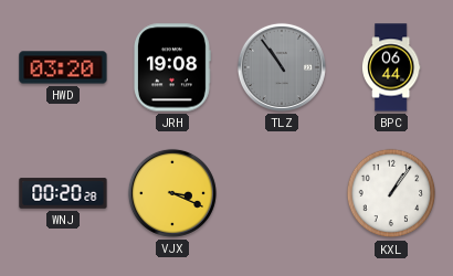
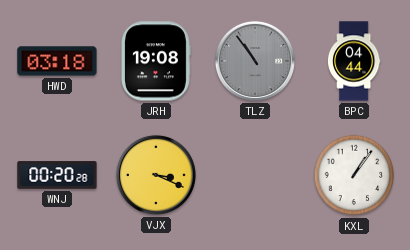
HWD: 03:20 -> 03:18
BPC: 06:44 -> 04:44
